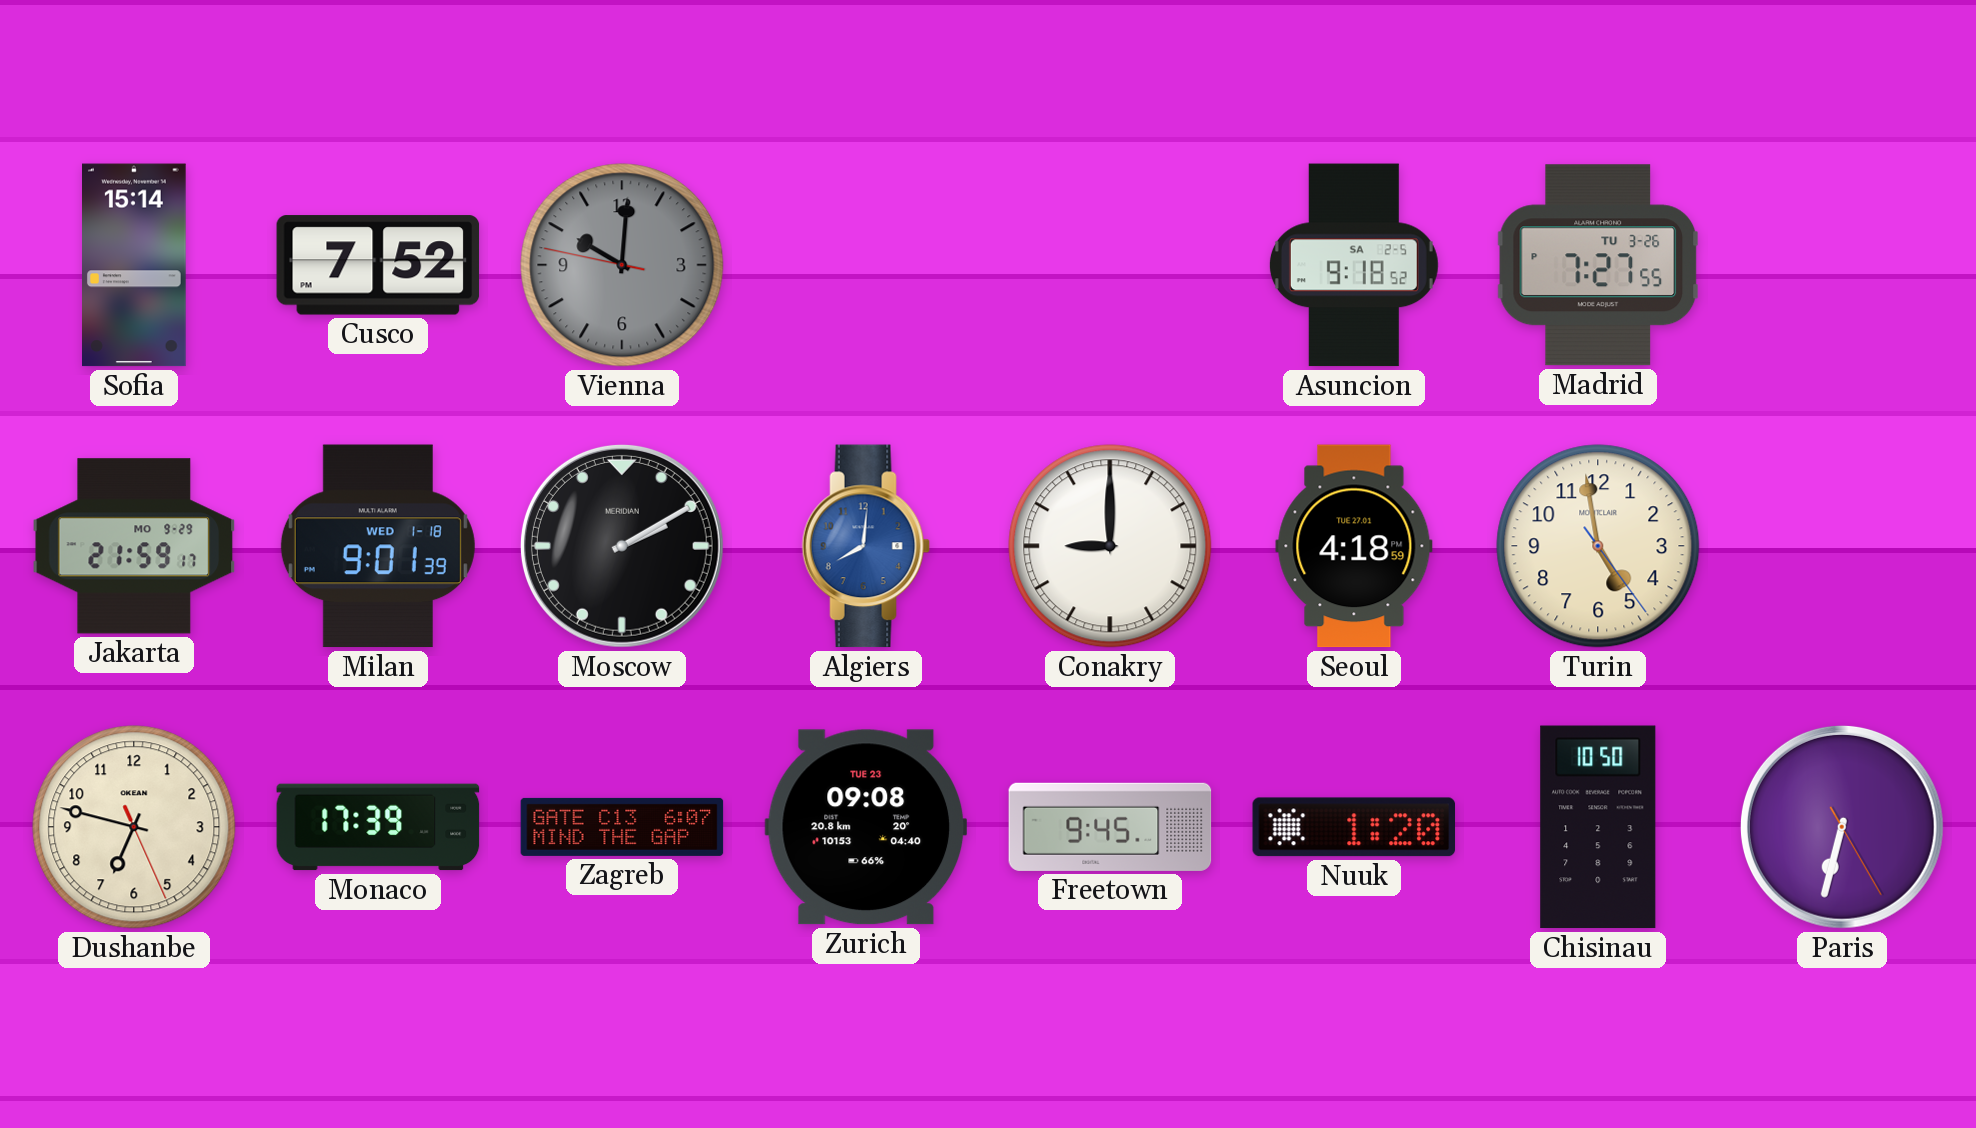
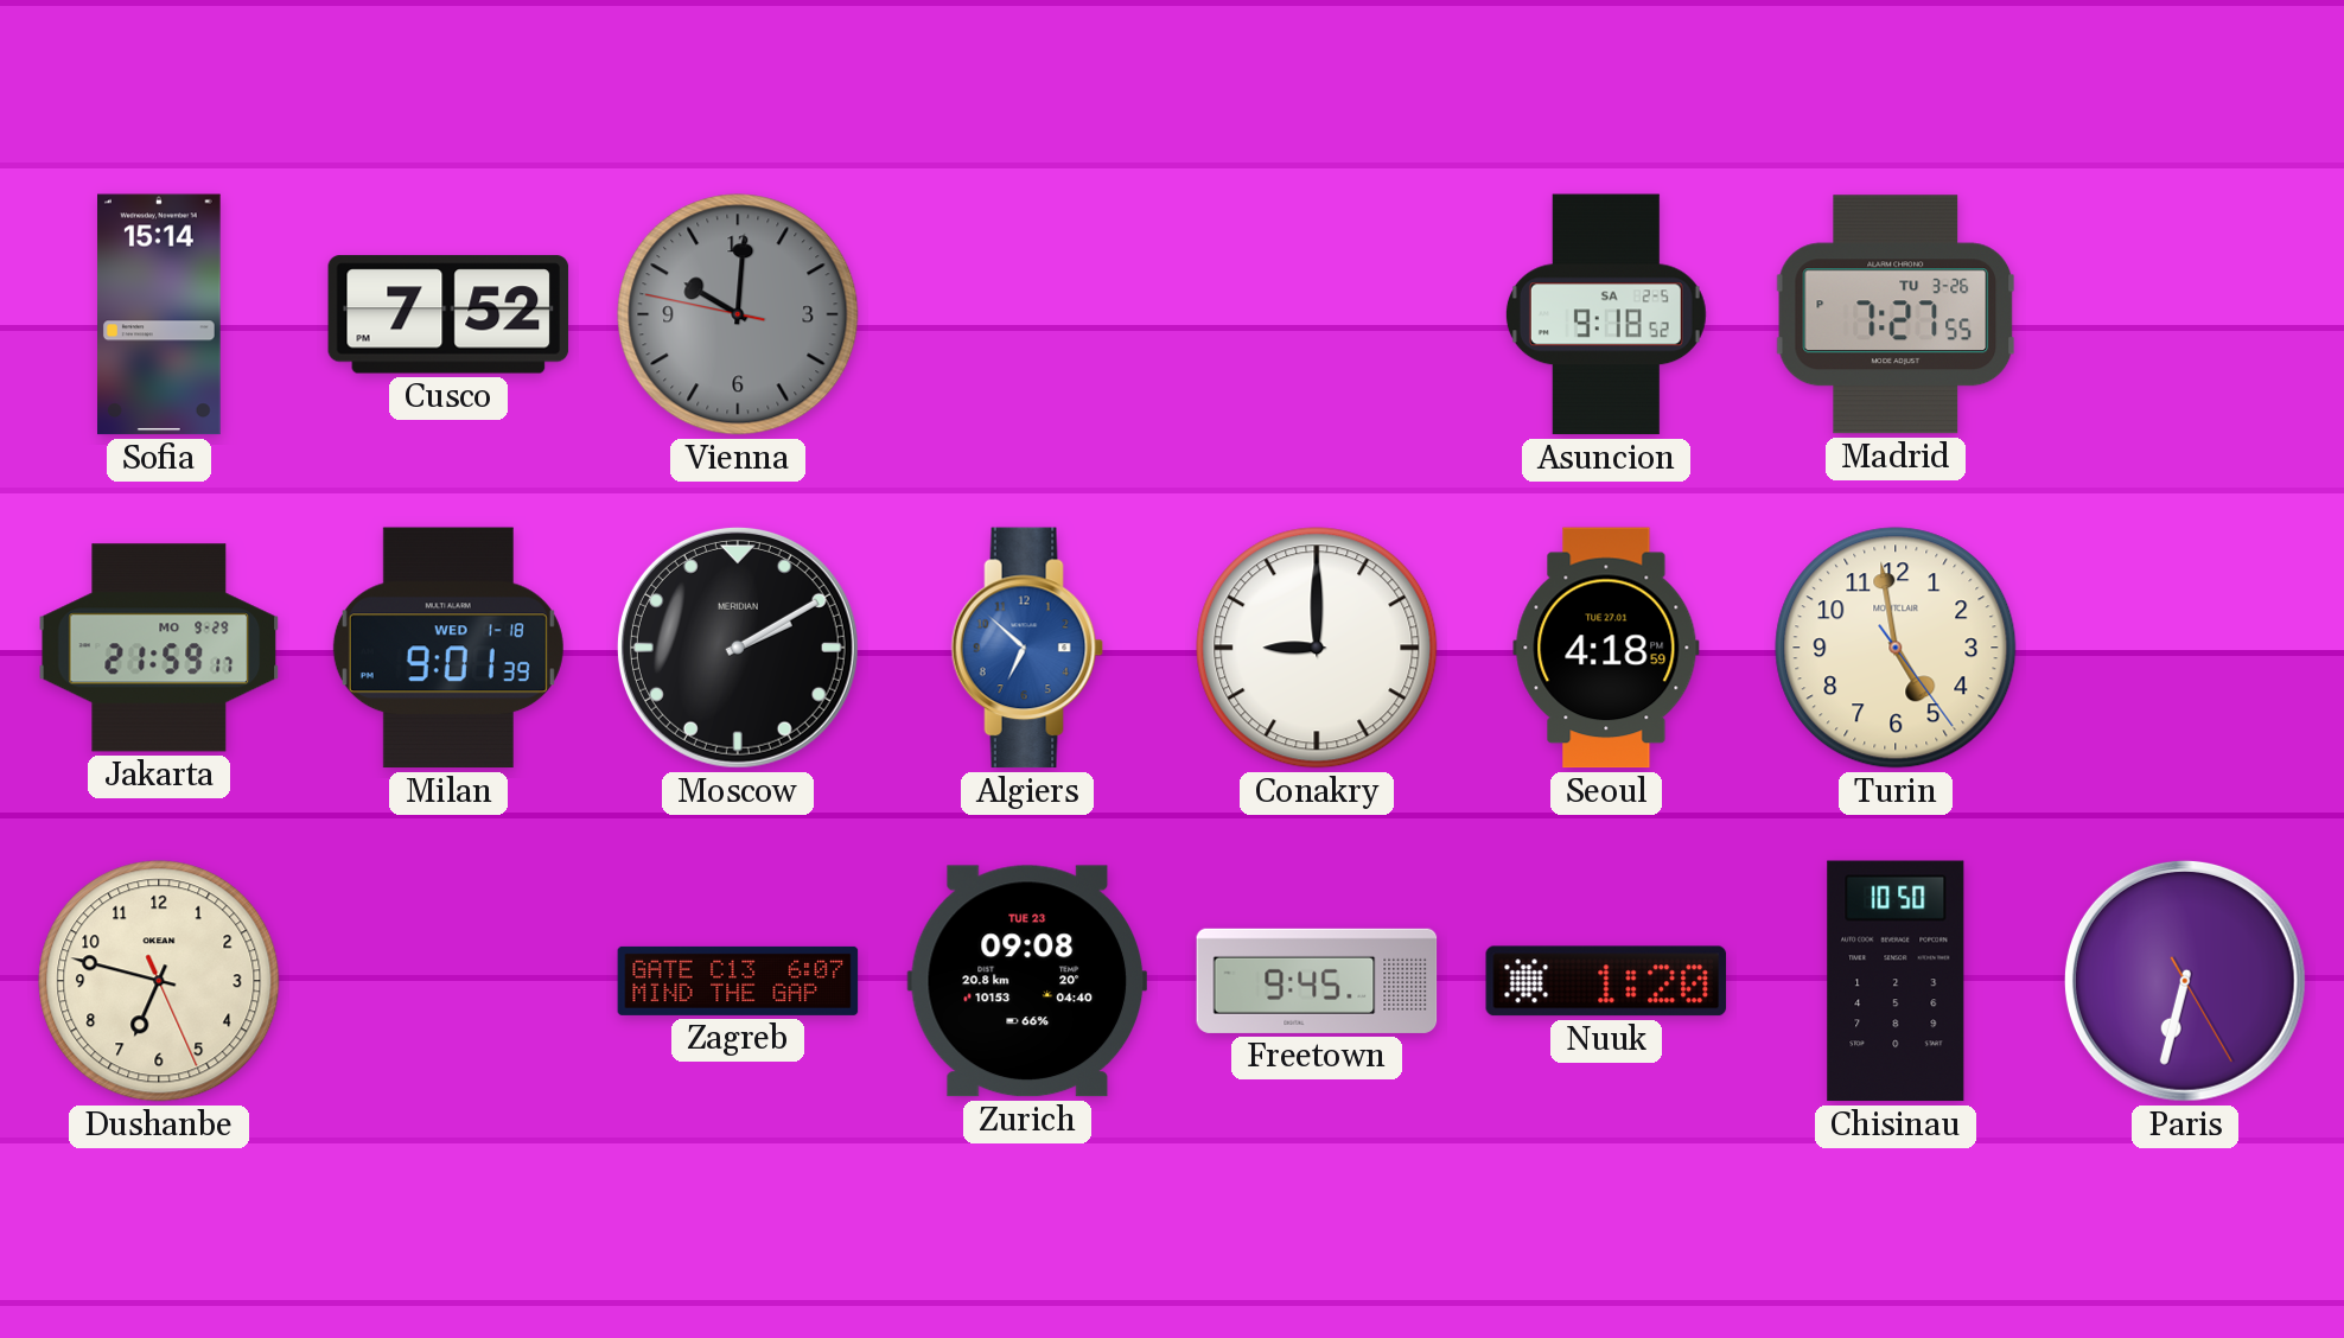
Algiers: 8:01 -> 6:52
Monaco: 17:39 -> none
